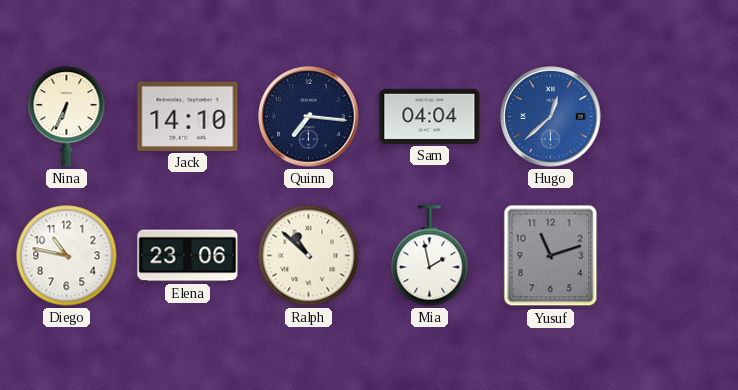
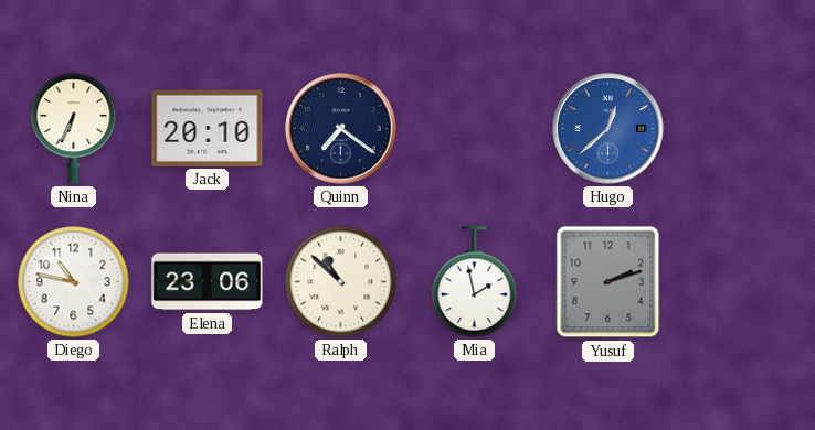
Jack: 14:10 -> 20:10
Quinn: 7:16 -> 7:21
Sam: 04:04 -> none
Yusuf: 11:12 -> 2:12
